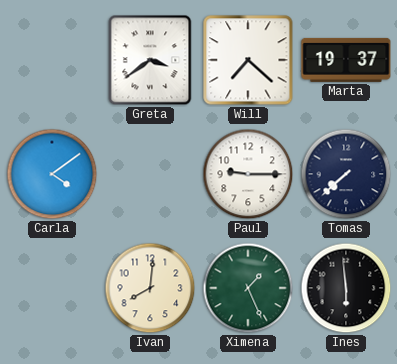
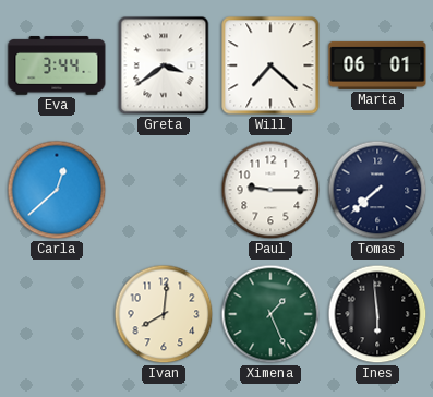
Eva: none -> 3:44
Marta: 19:37 -> 06:01
Carla: 4:09 -> 12:38
